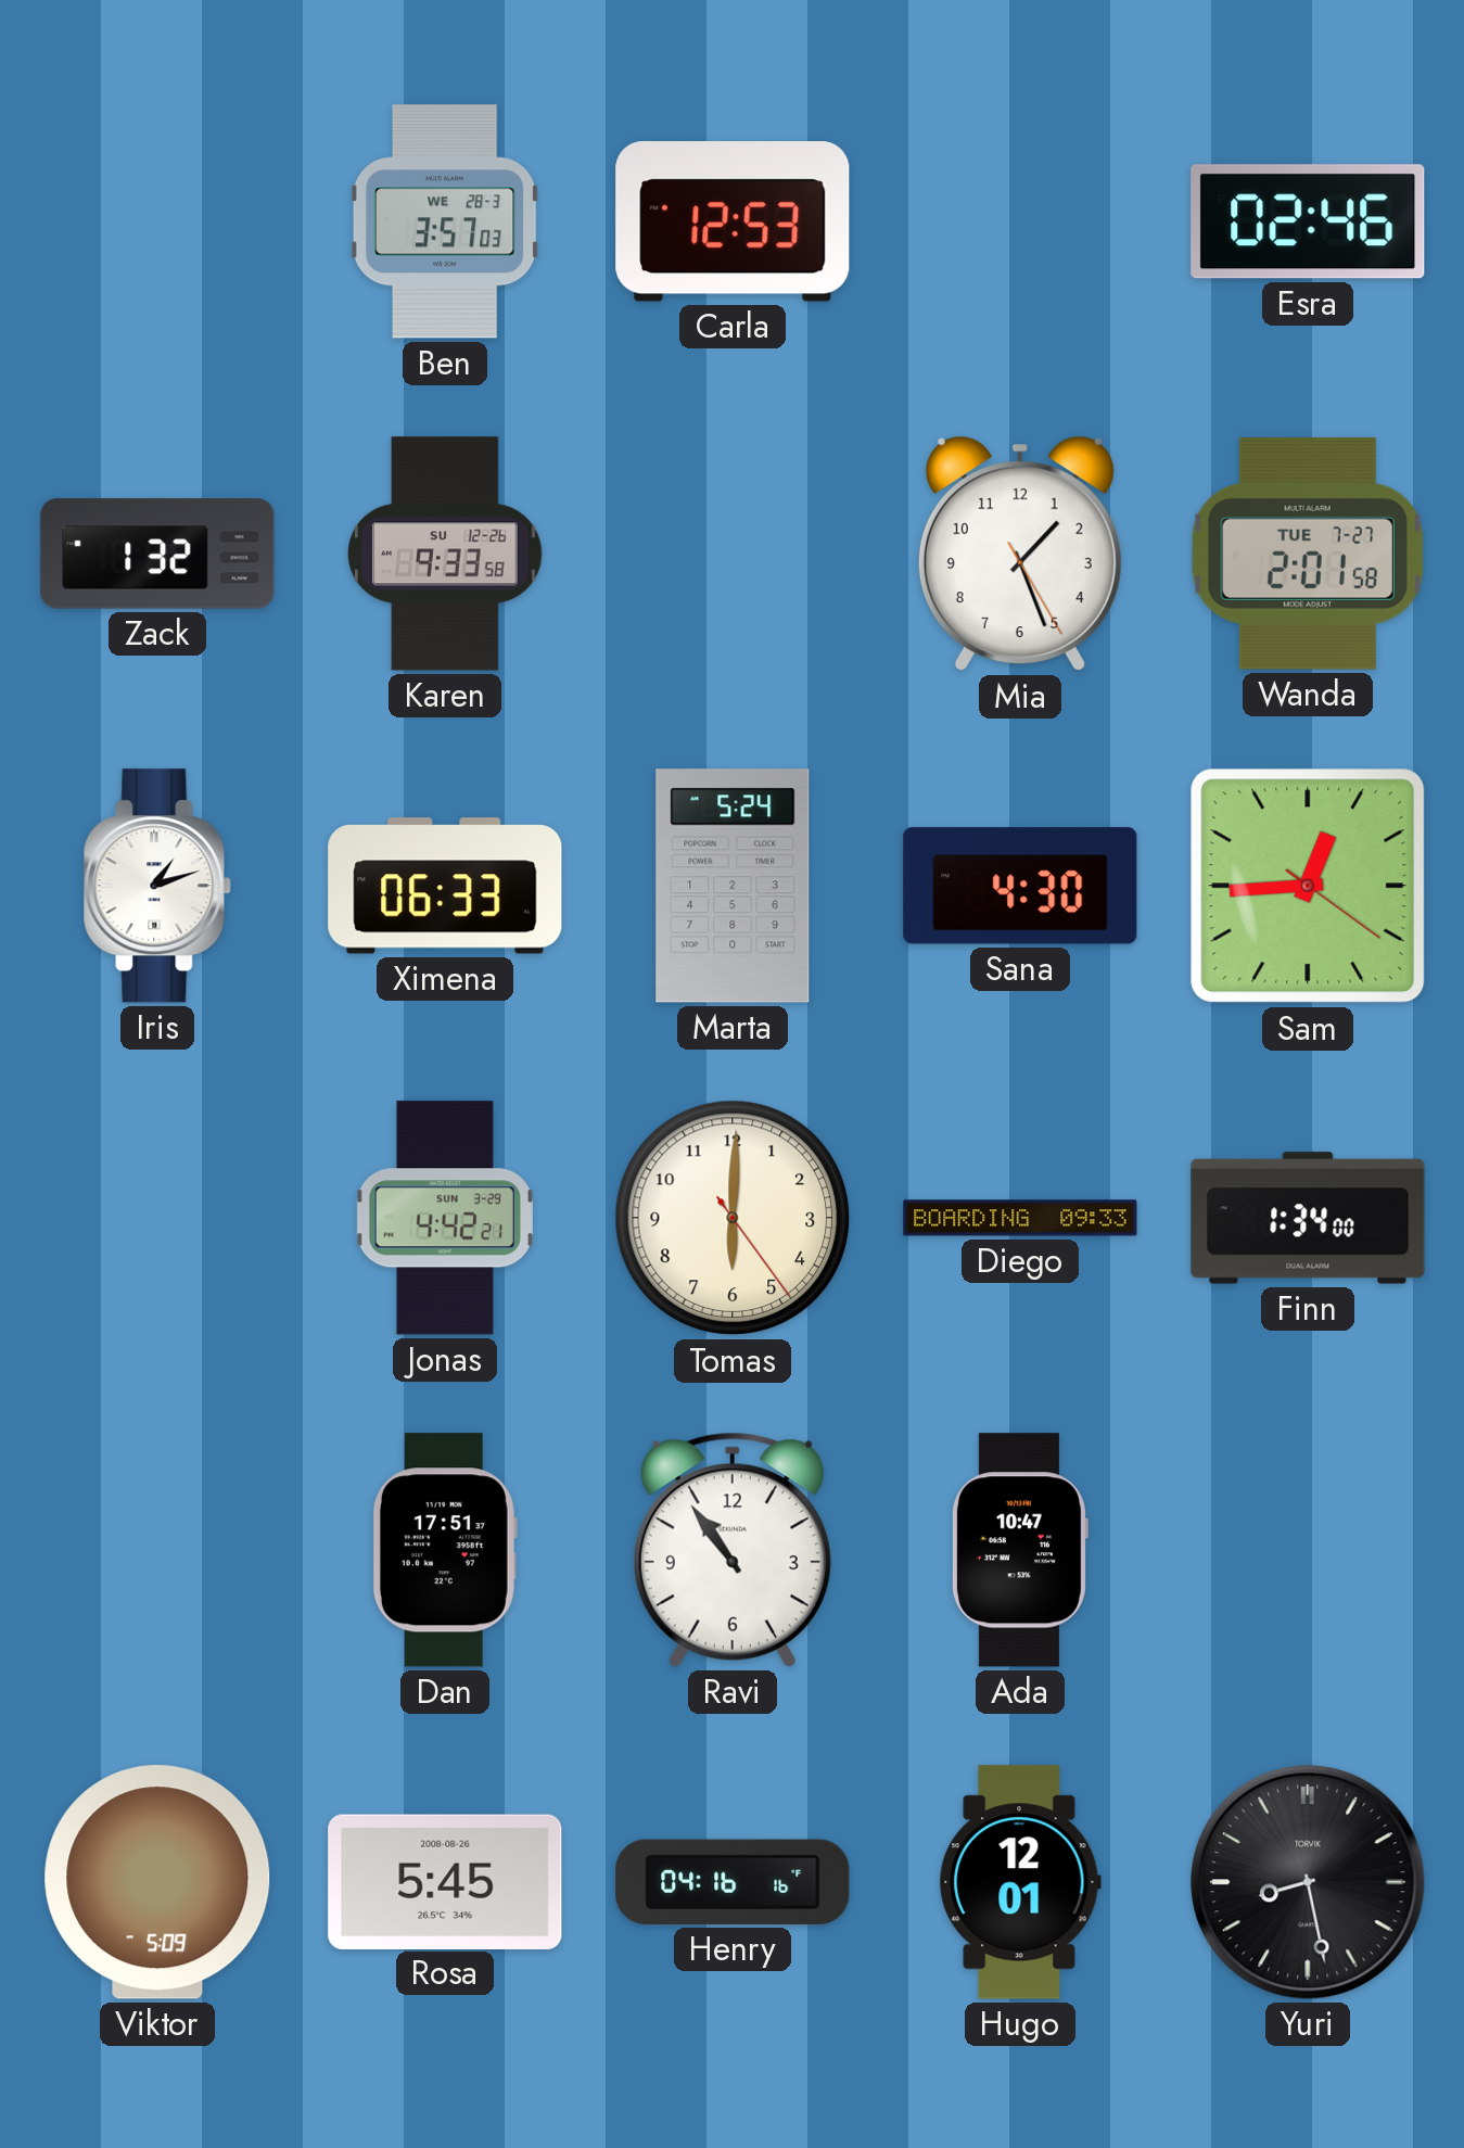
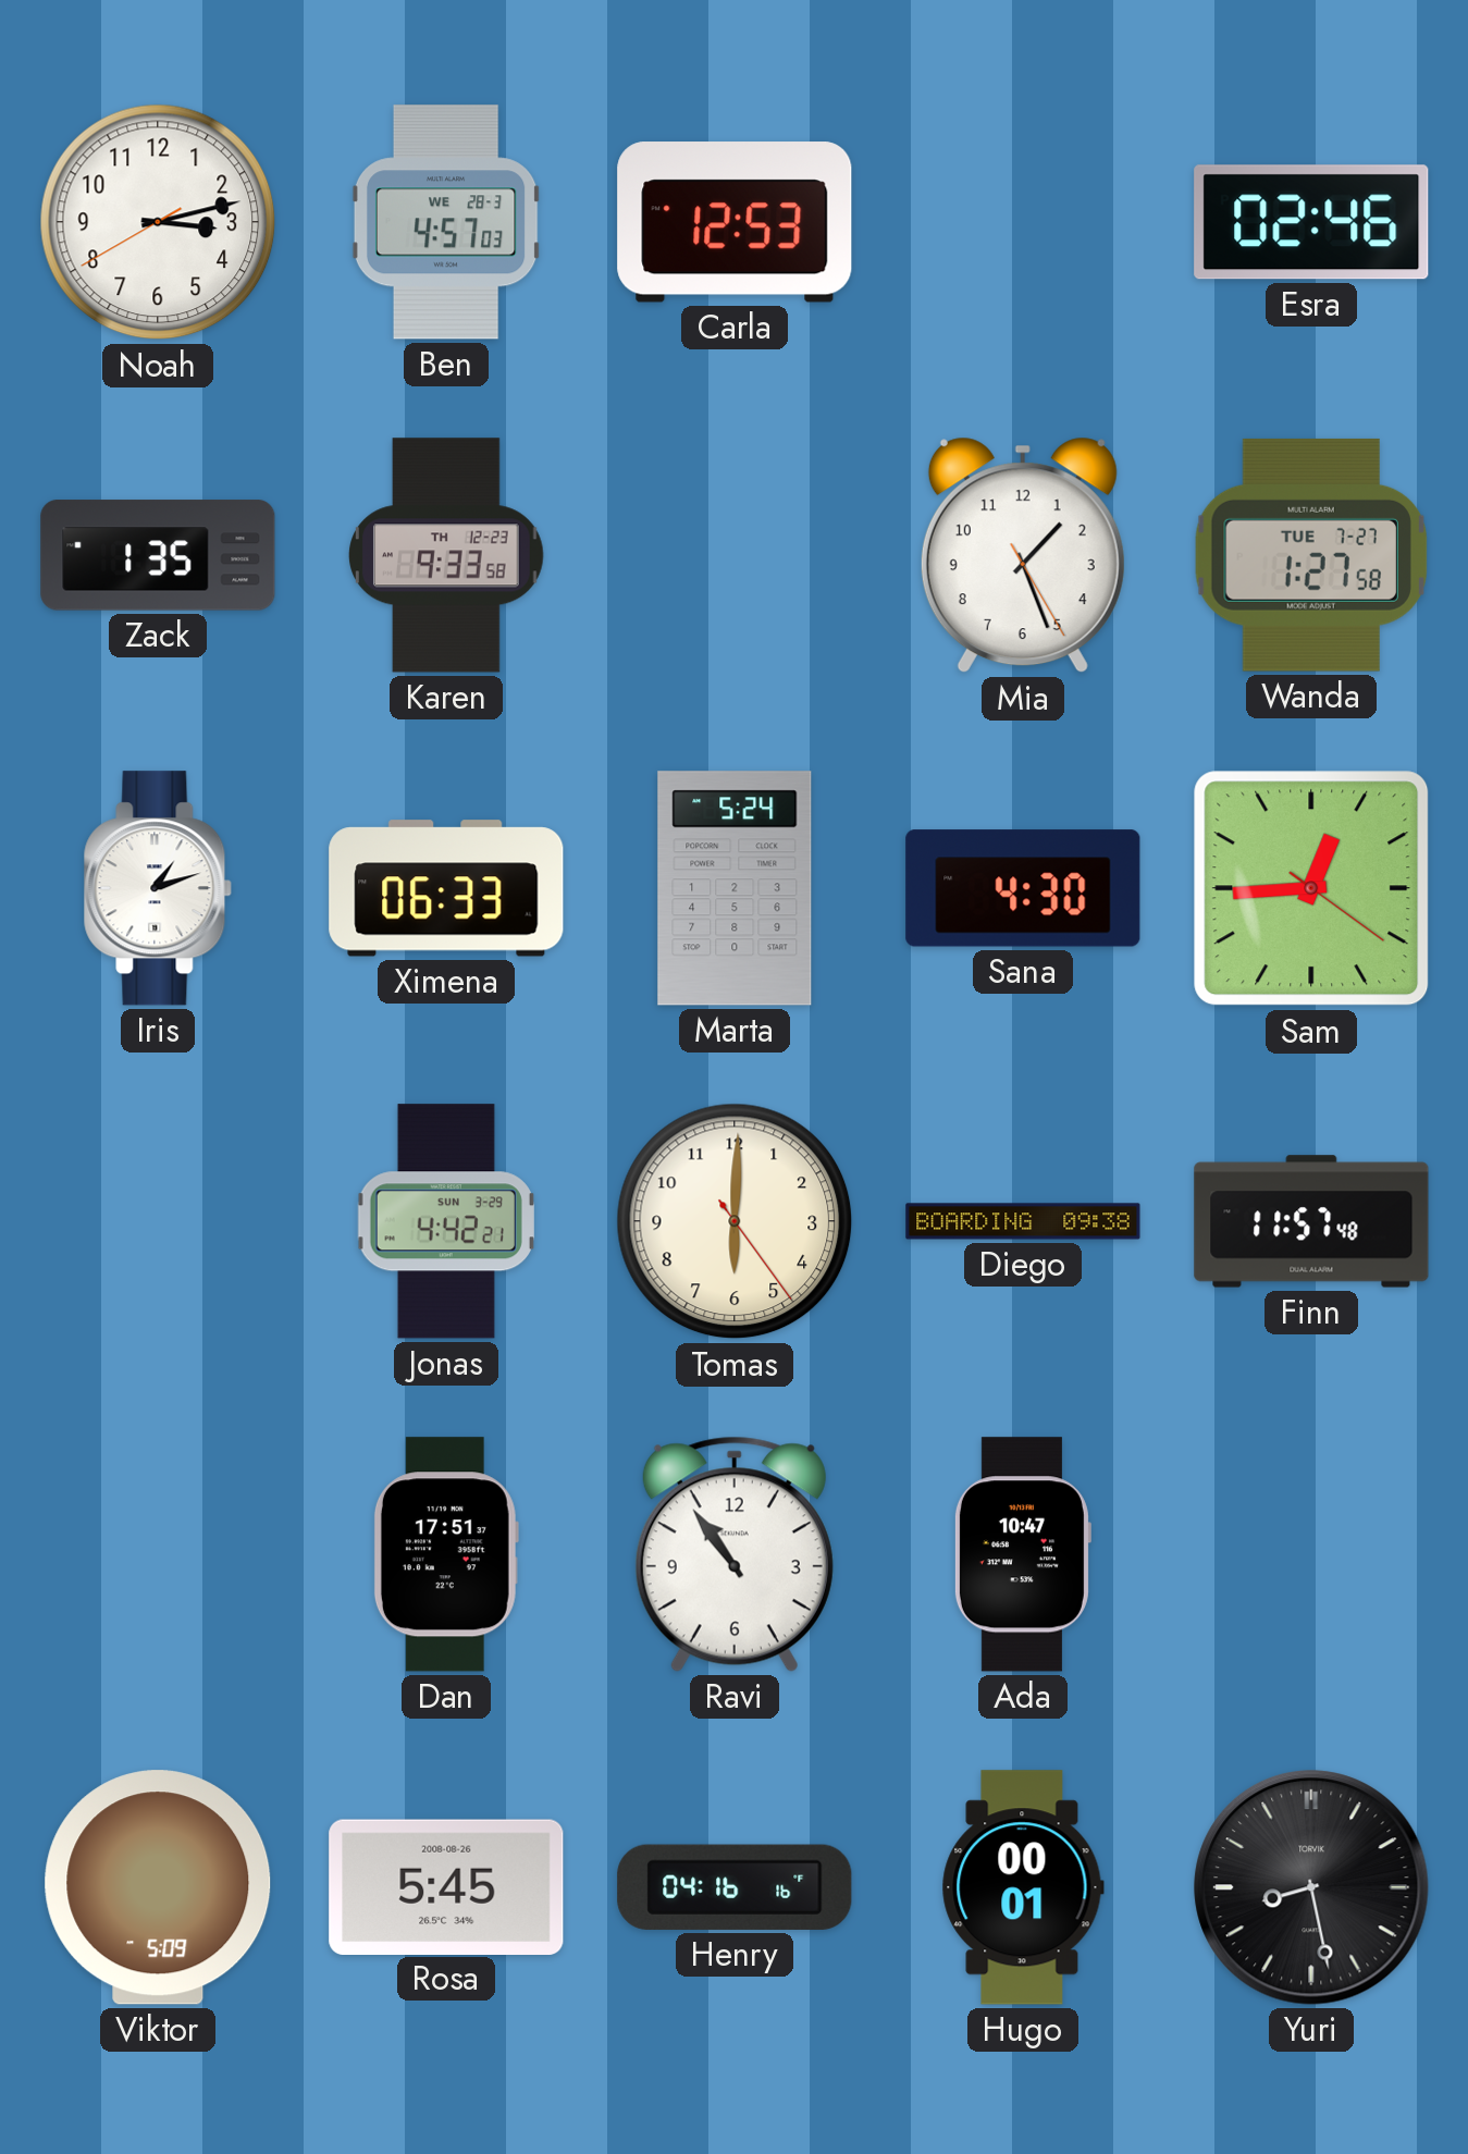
Noah: none -> 3:12
Ben: 3:57 -> 4:57
Zack: 1:32 -> 1:35
Karen date: SU 12-26 -> TH 12-23
Wanda: 2:01 -> 1:27
Diego: 09:33 -> 09:38
Finn: 1:34 -> 11:57
Hugo: 12:01 -> 00:01
